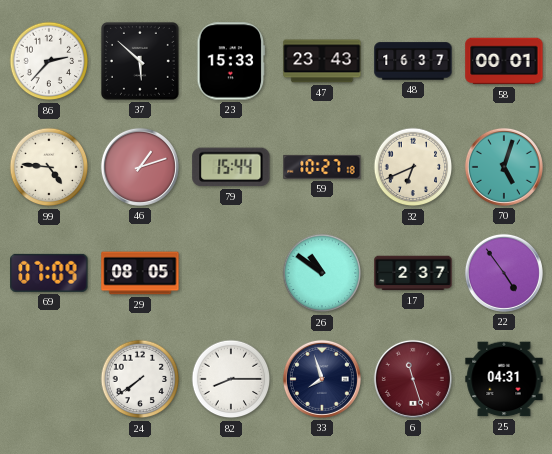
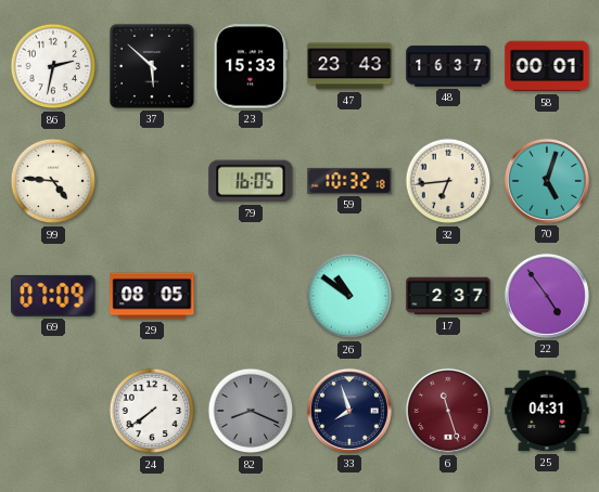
86: 2:37 -> 2:32
46: 1:12 -> none
79: 15:44 -> 16:05
59: 10:27 -> 10:32
32: 6:41 -> 6:44
82: 8:15 -> 8:19
82 dial: white -> grey
